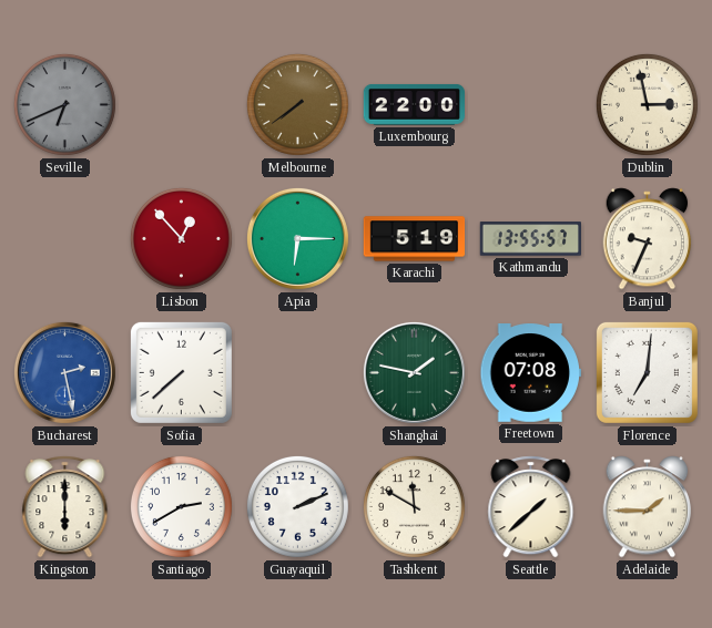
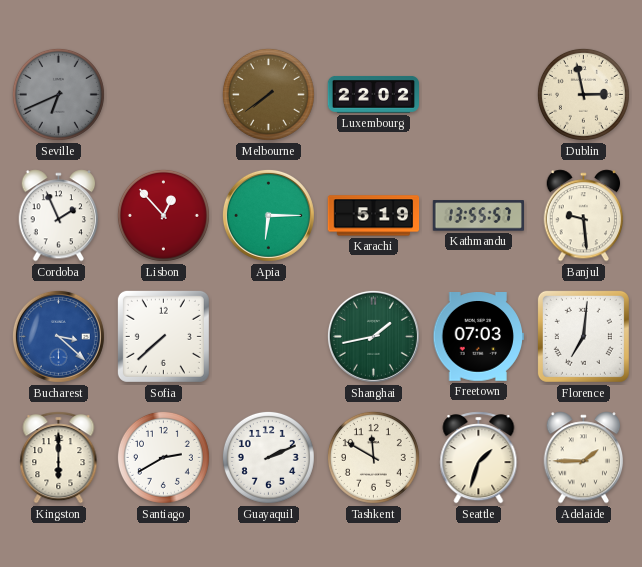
Luxembourg: 22:00 -> 22:02
Cordoba: none -> 1:56
Banjul: 9:34 -> 9:29
Bucharest: 2:28 -> 3:22
Shanghai: 1:47 -> 1:43
Freetown: 07:08 -> 07:03
Seattle: 1:38 -> 1:33
